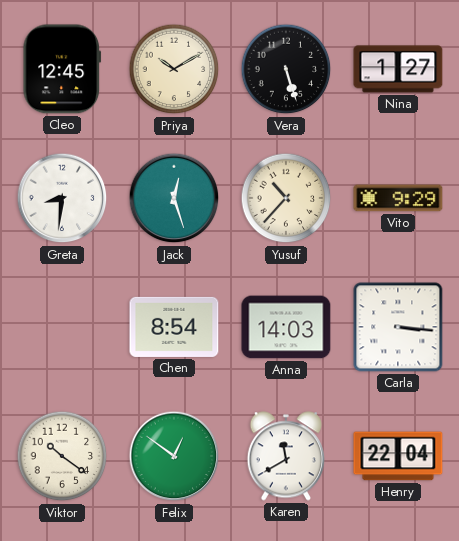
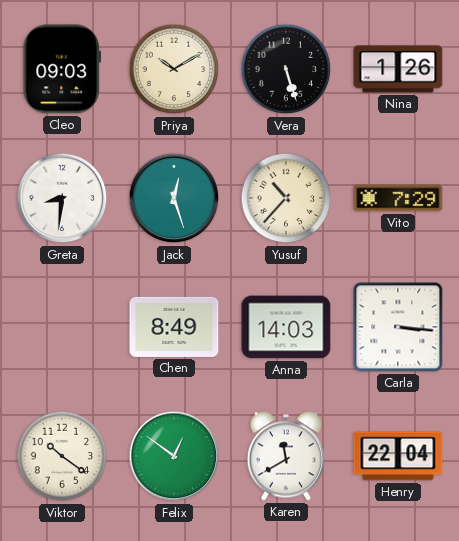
Cleo: 12:45 -> 09:03
Nina: 1:27 -> 1:26
Vito: 9:29 -> 7:29
Chen: 8:54 -> 8:49
